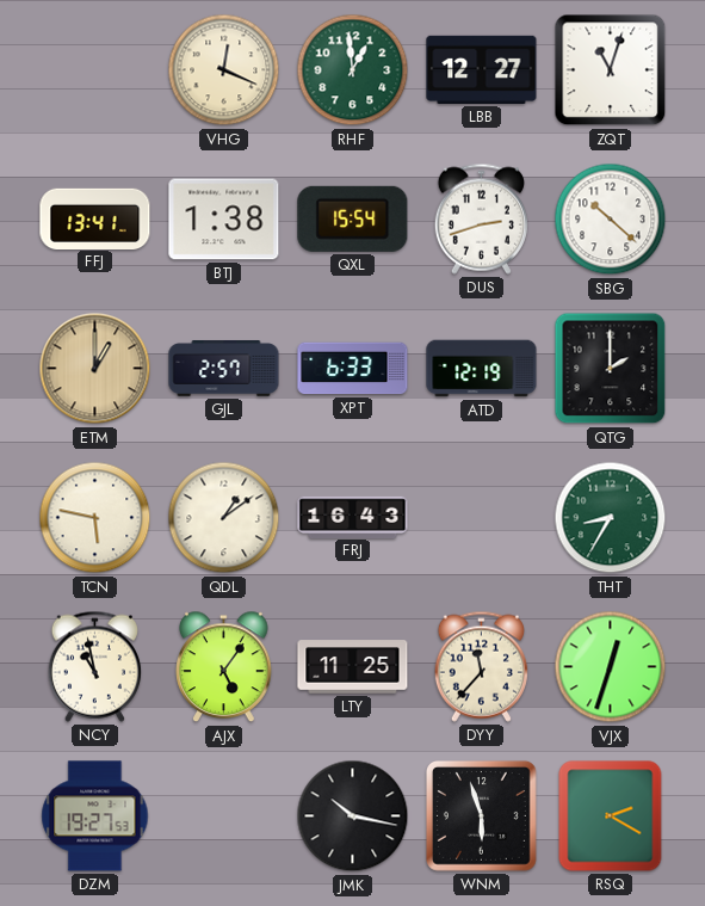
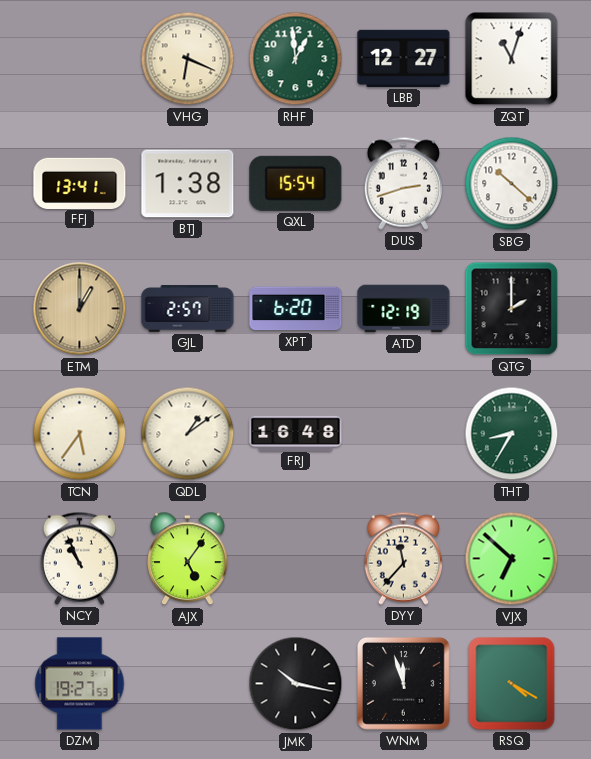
VHG: 12:19 -> 6:19
XPT: 6:33 -> 6:20
TCN: 5:47 -> 5:36
FRJ: 16:43 -> 16:48
NCY: 10:58 -> 10:56
LTY: 11:25 -> none
VJX: 12:33 -> 6:52
WNM: 5:57 -> 11:57
RSQ: 2:20 -> 4:20
